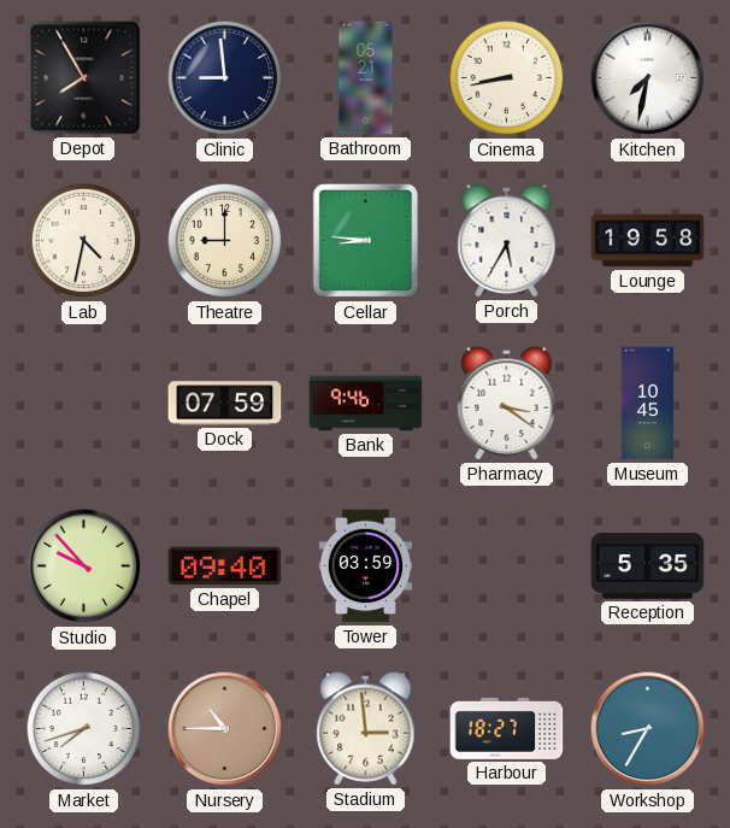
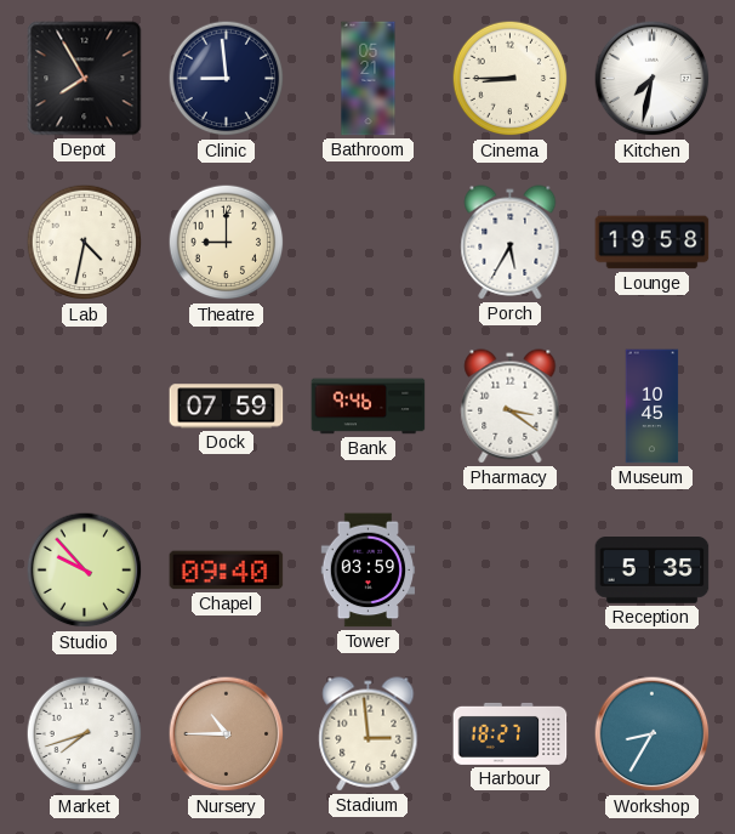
Cinema: 8:43 -> 8:45
Cellar: 8:46 -> none
